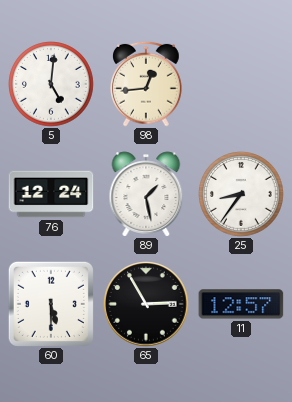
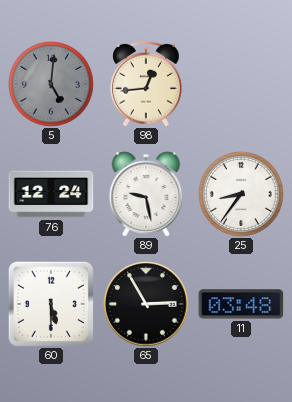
5 dial: white -> grey
89: 1:28 -> 9:28
11: 12:57 -> 03:48
